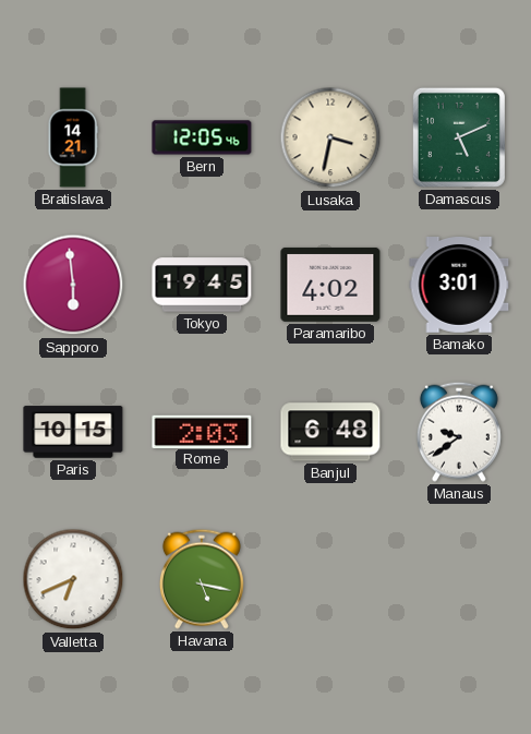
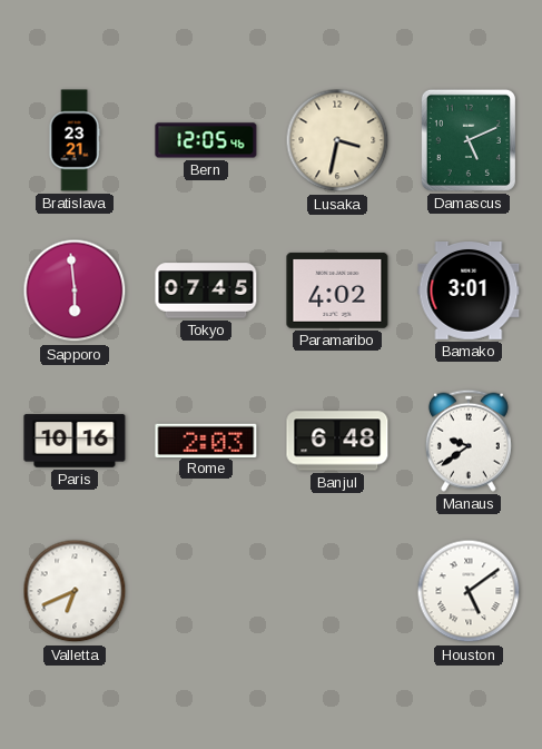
Bratislava: 14:21 -> 23:21
Tokyo: 19:45 -> 07:45
Paris: 10:15 -> 10:16
Havana: 5:17 -> none
Houston: none -> 5:09
